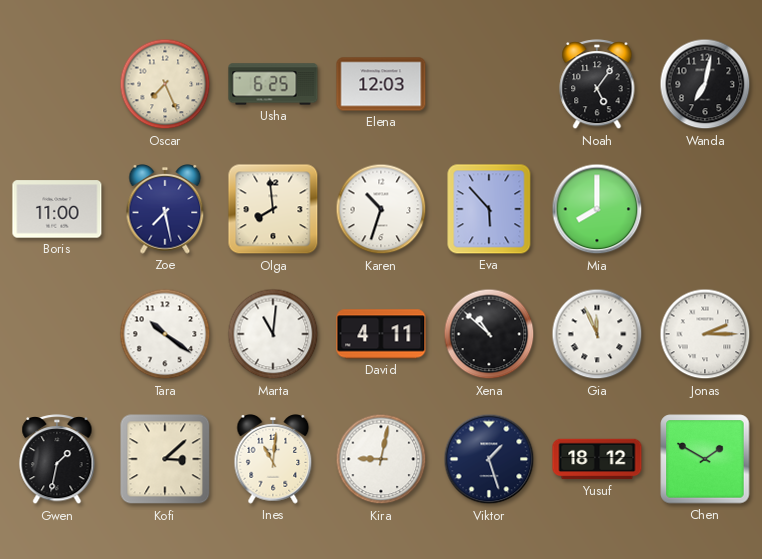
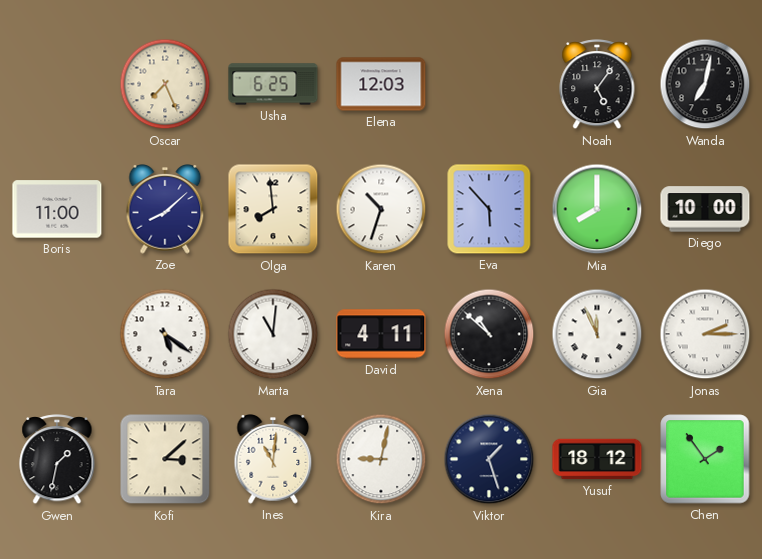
Zoe: 7:28 -> 8:08
Diego: none -> 10:00
Tara: 10:21 -> 5:21
Chen: 1:50 -> 1:54
